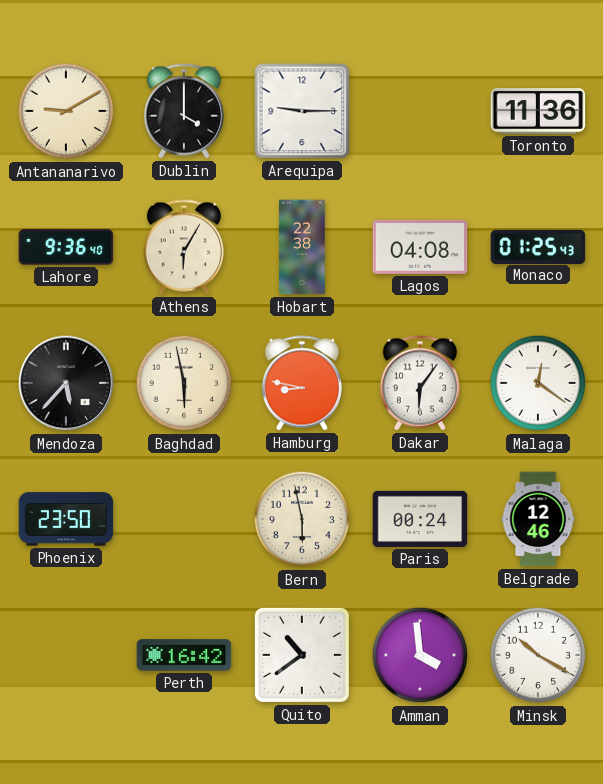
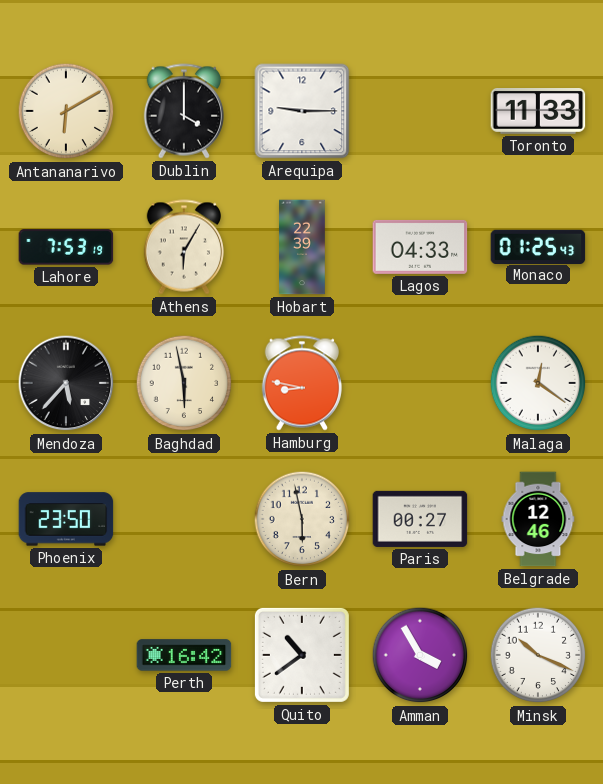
Antananarivo: 9:10 -> 6:10
Toronto: 11:36 -> 11:33
Lahore: 9:36 -> 7:53
Hobart: 22:38 -> 22:39
Lagos: 04:08 -> 04:33
Dakar: 6:06 -> none
Paris: 00:24 -> 00:27
Amman: 3:59 -> 3:55
Minsk: 10:20 -> 10:19
